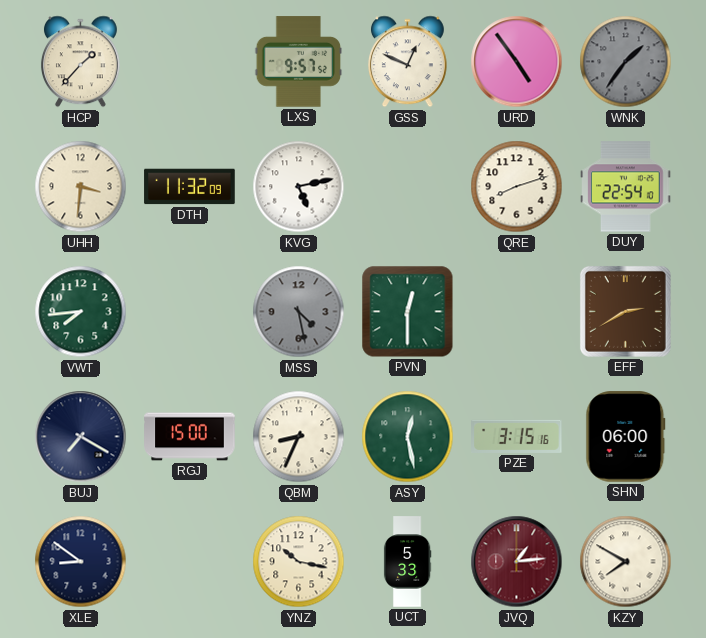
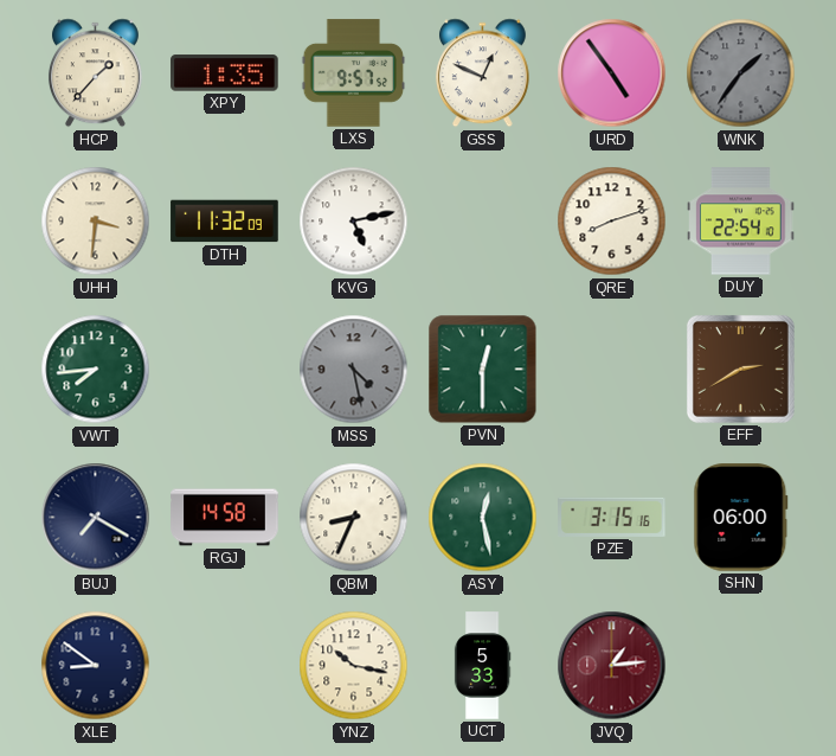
XPY: none -> 1:35
RGJ: 15:00 -> 14:58
KZY: 7:50 -> none
